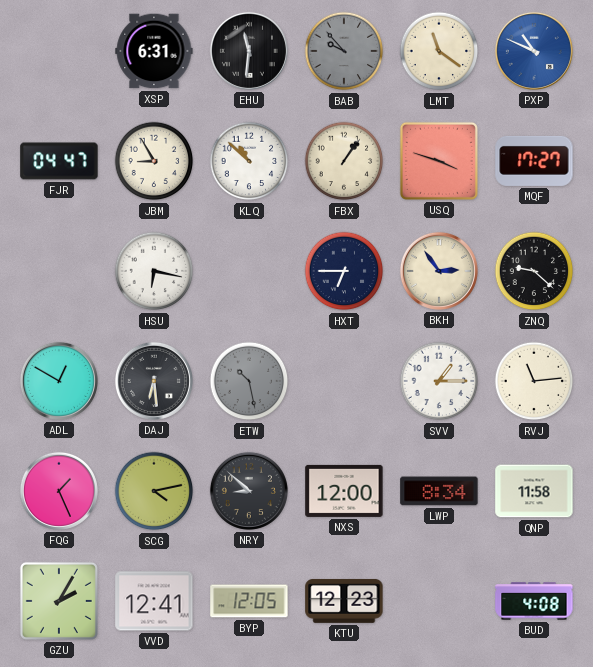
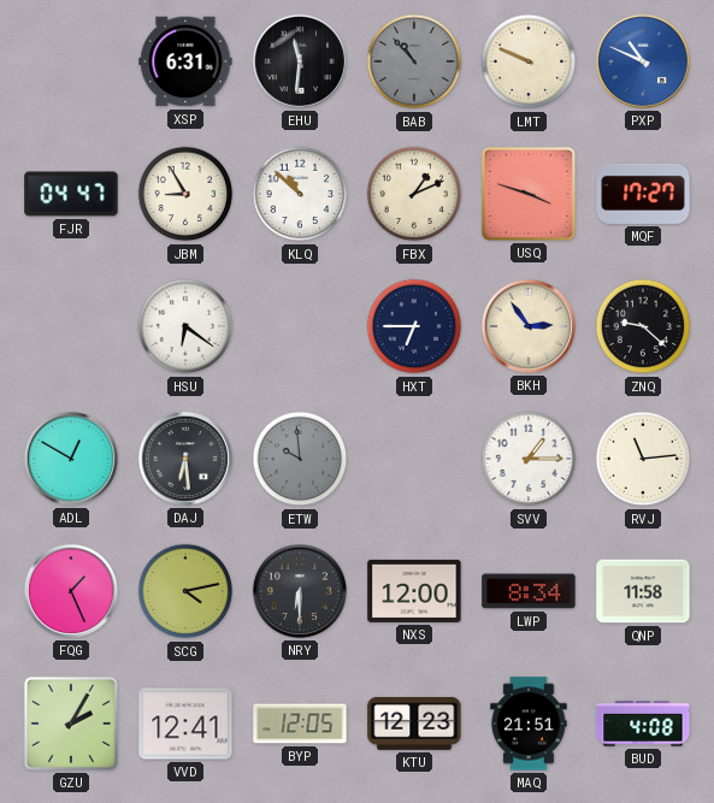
BAB: 9:53 -> 10:53
LMT: 11:21 -> 9:49
FBX: 1:06 -> 1:11
HSU: 6:17 -> 6:21
ETW: 10:28 -> 9:59
NRY: 8:52 -> 6:30
MAQ: none -> 21:51
